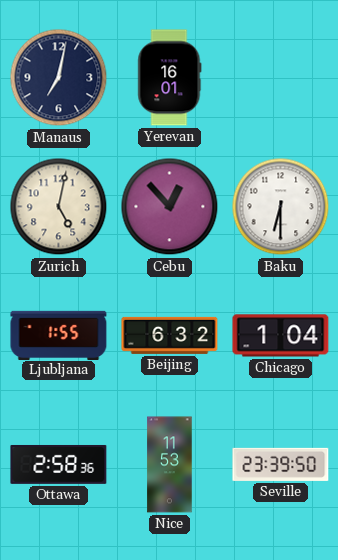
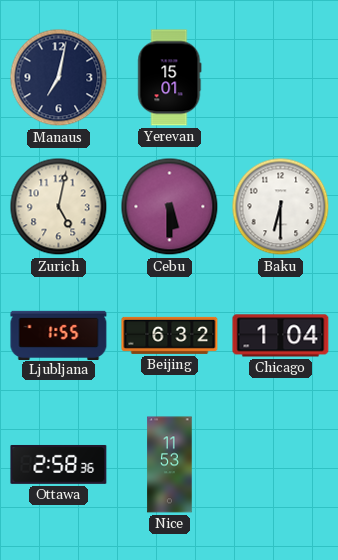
Yerevan: 16:01 -> 15:01
Cebu: 12:53 -> 5:30
Seville: 23:39 -> none
